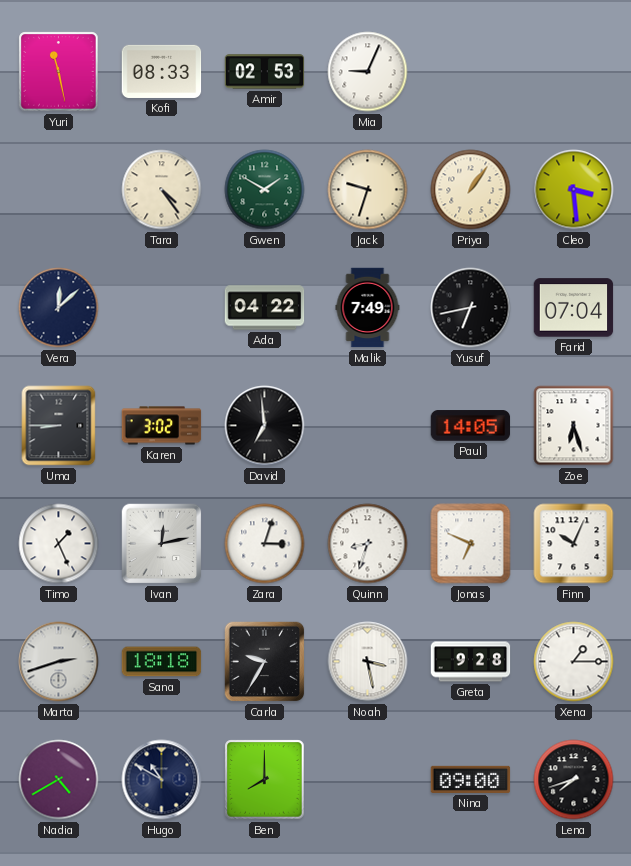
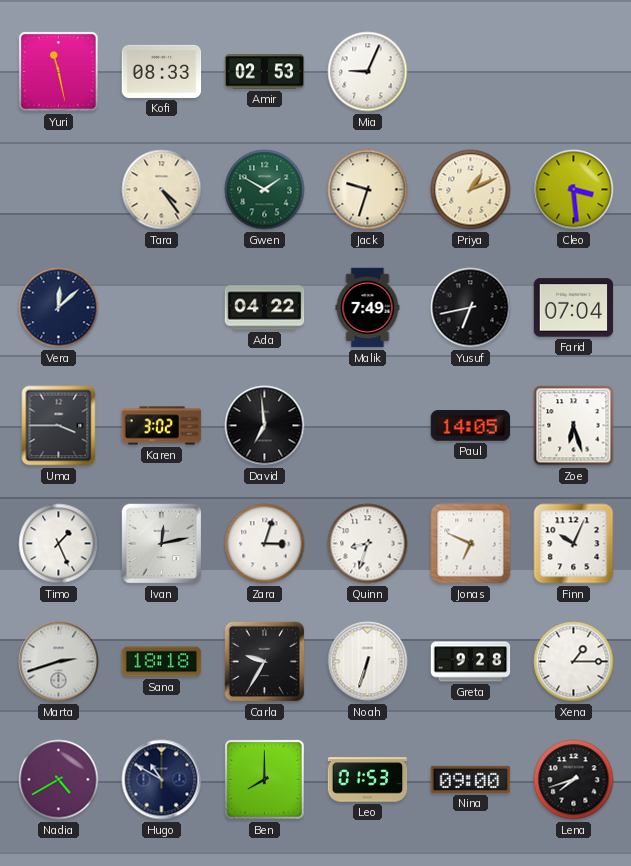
Priya: 1:06 -> 1:11
Uma: 8:45 -> 3:45
Noah: 3:28 -> 6:33
Leo: none -> 01:53
